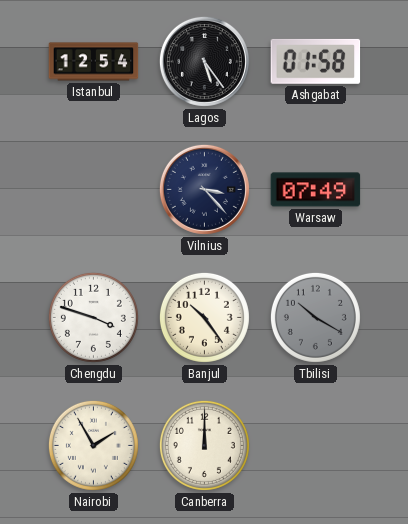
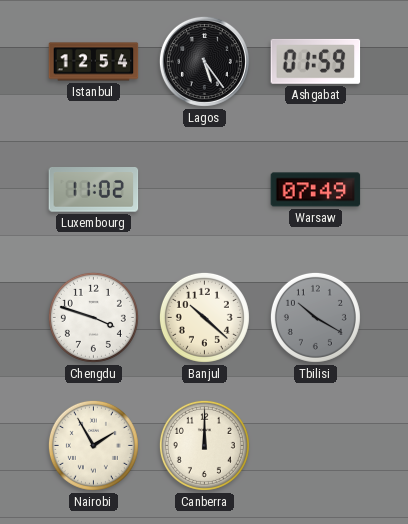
Ashgabat: 01:58 -> 01:59
Luxembourg: none -> 11:02
Vilnius: 3:23 -> none
Banjul: 10:24 -> 10:22
